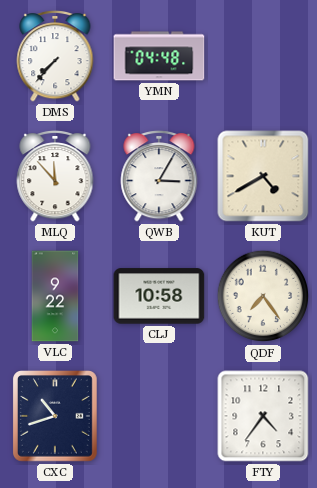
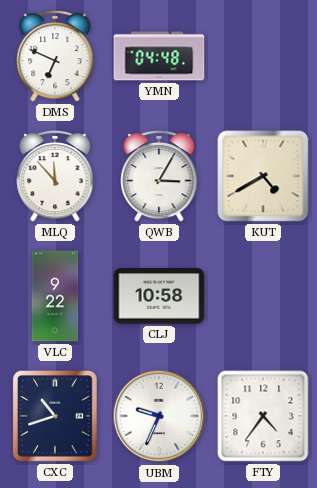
DMS: 7:37 -> 6:49
QDF: 7:24 -> none
UBM: none -> 9:34
